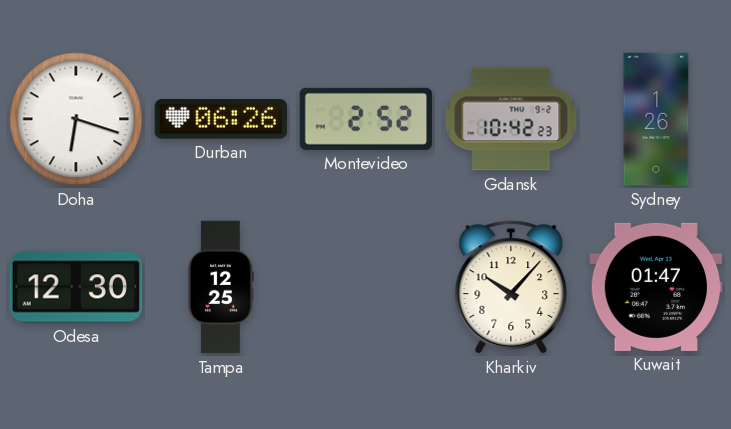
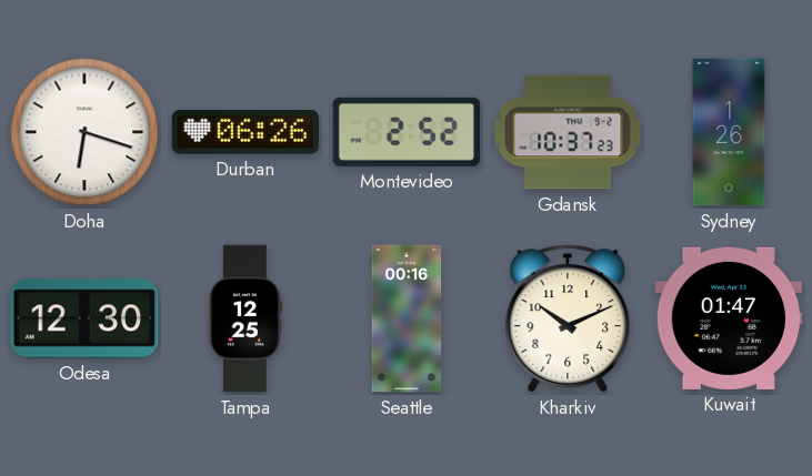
Gdansk: 10:42 -> 10:37
Seattle: none -> 00:16
Kharkiv: 10:07 -> 10:11
